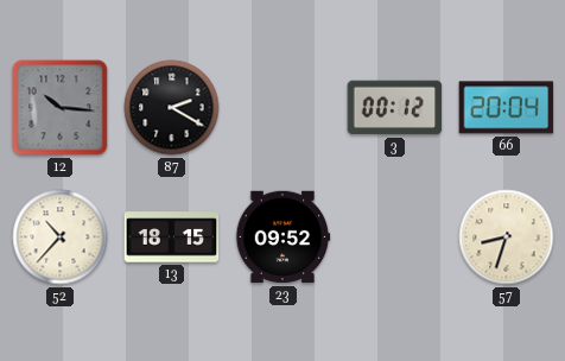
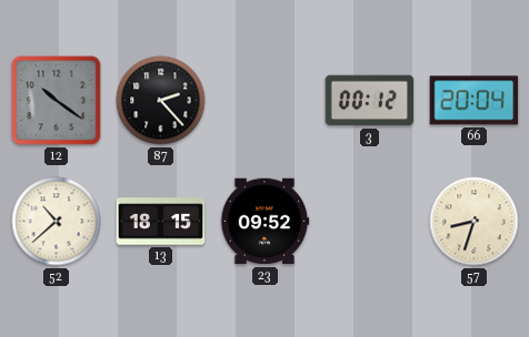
12: 10:16 -> 10:21
87: 2:20 -> 2:23
52: 10:37 -> 10:38
